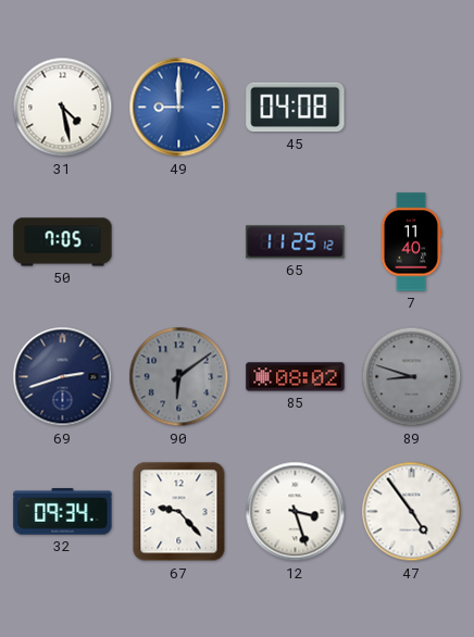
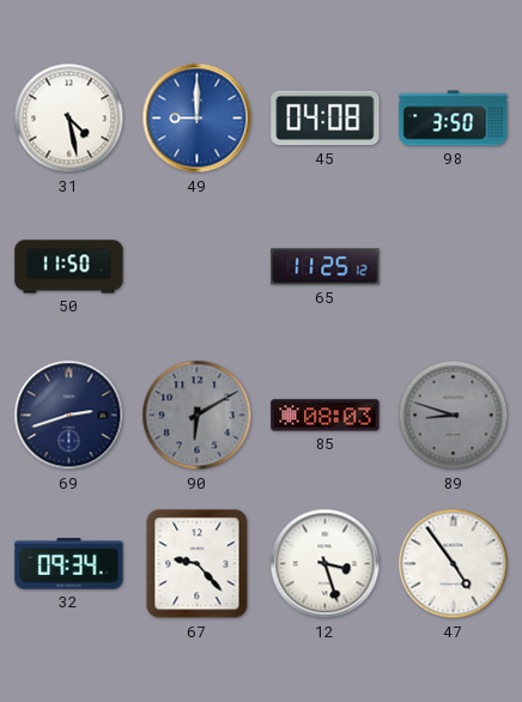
98: none -> 3:50
50: 7:05 -> 11:50
7: 11:40 -> none
90: 6:09 -> 6:10
85: 08:02 -> 08:03
